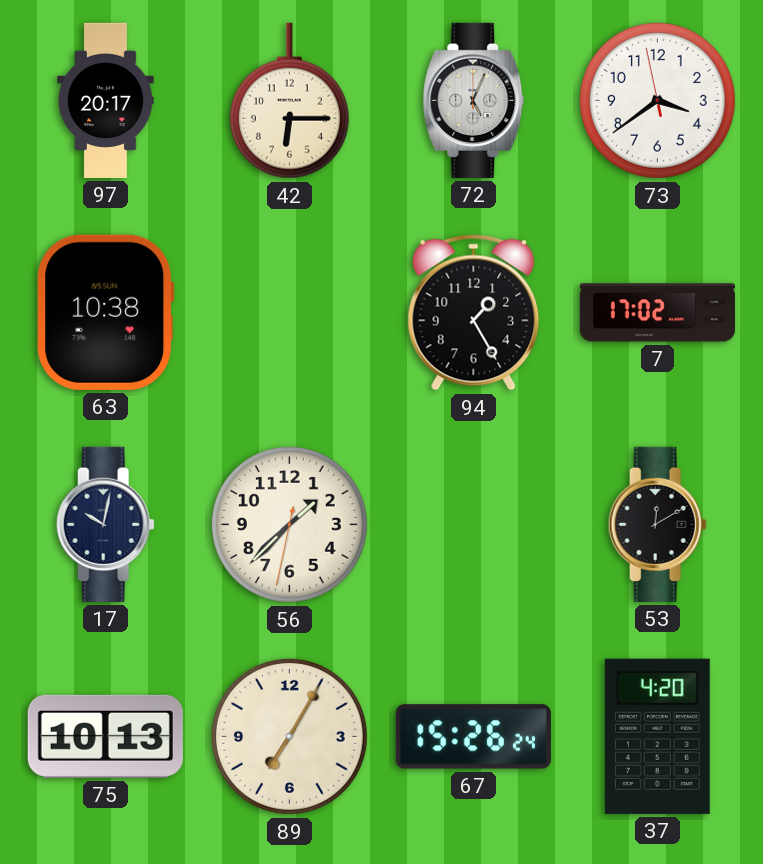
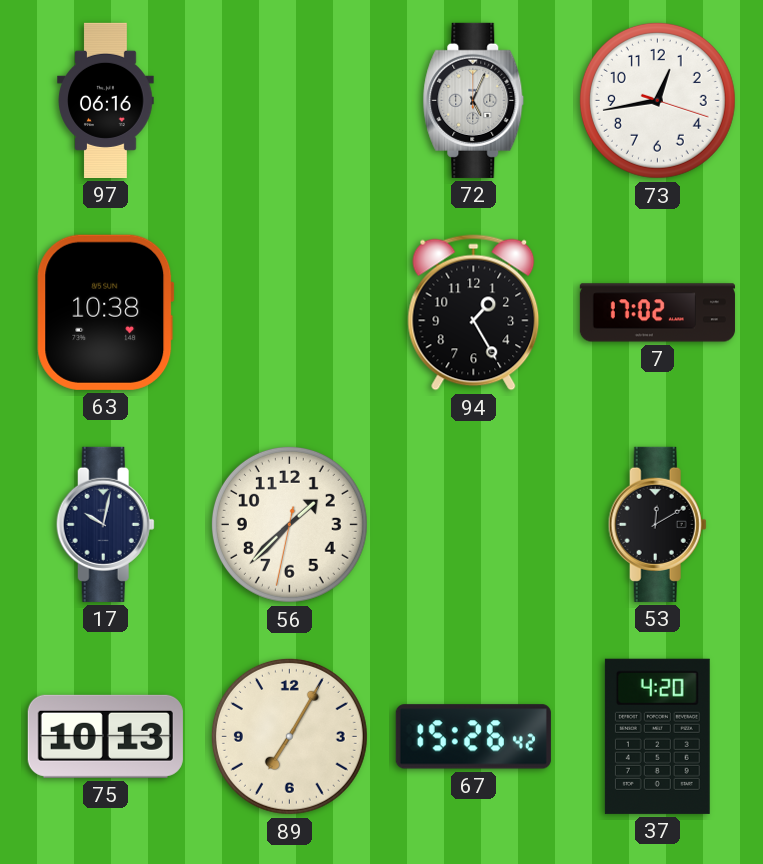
97: 20:17 -> 06:16
42: 6:15 -> none
73: 3:38 -> 12:43
67: 15:26:24 -> 15:26:42
